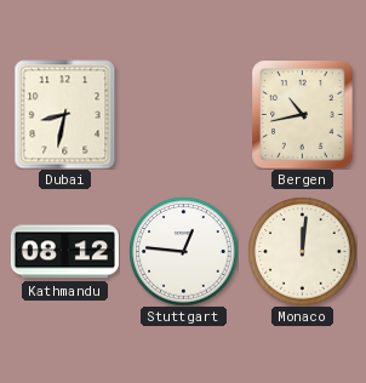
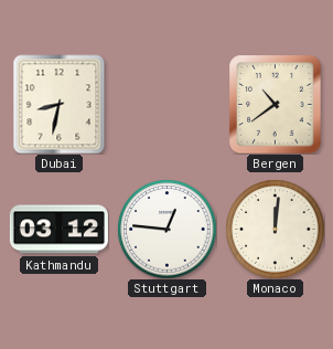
Bergen: 10:43 -> 10:39
Kathmandu: 08:12 -> 03:12
